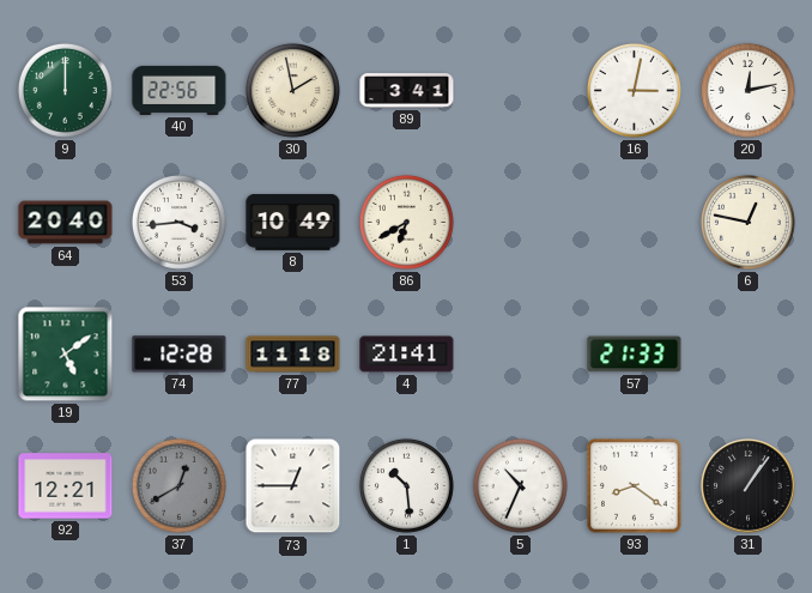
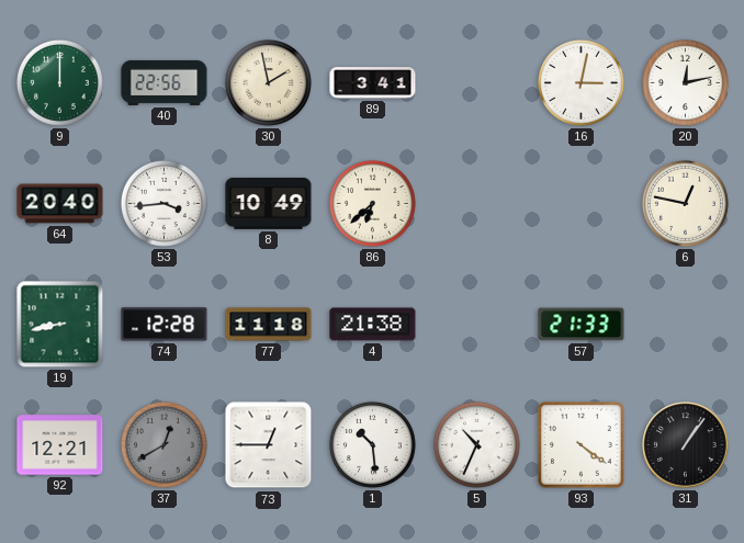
86: 6:40 -> 6:38
19: 5:09 -> 8:43
4: 21:41 -> 21:38
93: 8:21 -> 4:21
